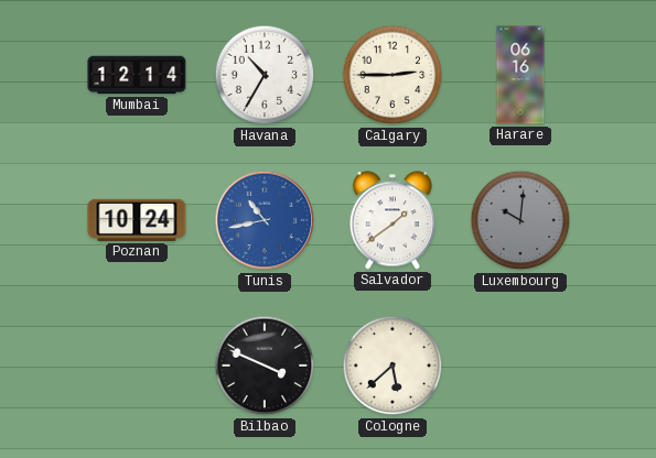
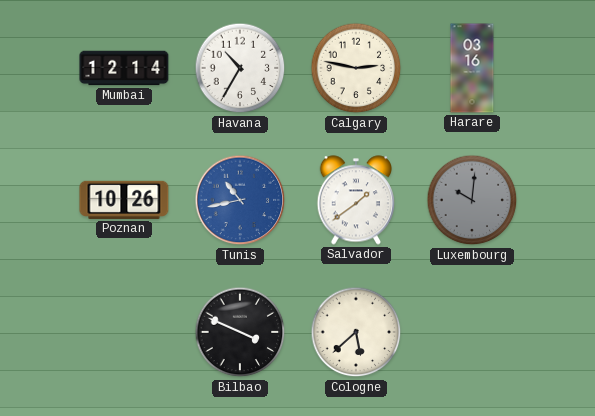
Calgary: 2:45 -> 2:47
Harare: 06:16 -> 03:16
Poznan: 10:24 -> 10:26
